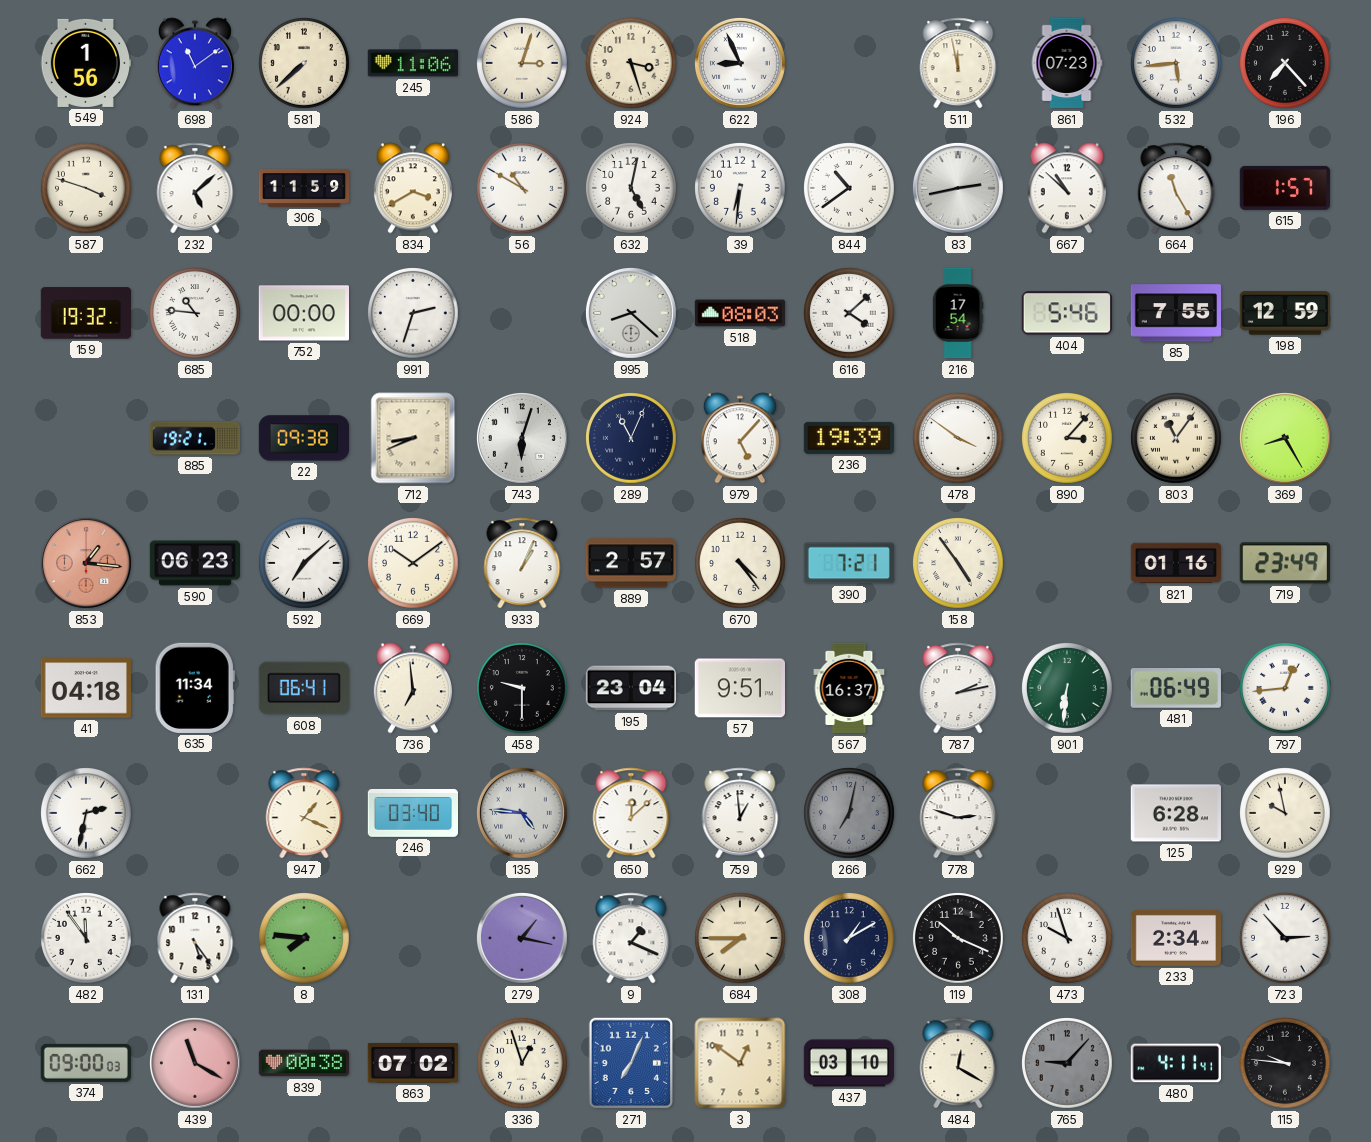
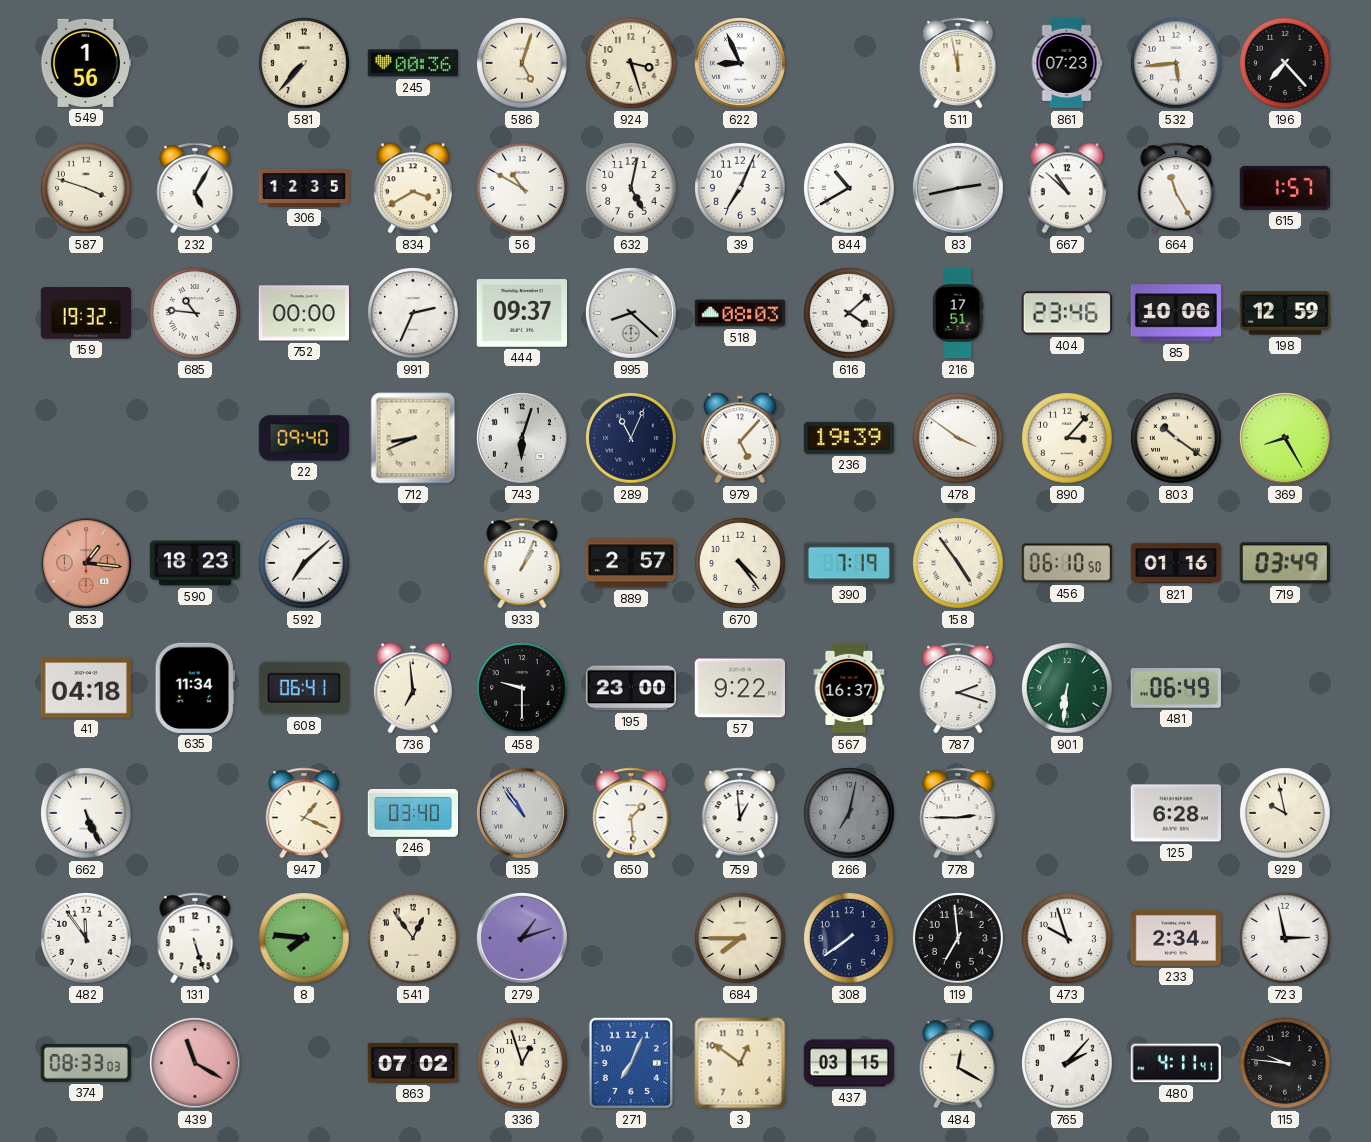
698: 11:09 -> none
581: 7:38 -> 7:37
245: 11:06 -> 00:36
586: 3:03 -> 5:03
232: 5:08 -> 5:05
306: 11:59 -> 12:35
39: 6:31 -> 7:04
844: 10:39 -> 10:40
991: 2:33 -> 2:34
444: none -> 09:37
216: 17:54 -> 17:51
404: 5:46 -> 23:46
85: 7:55 -> 10:06
885: 19:21 -> none
22: 09:38 -> 09:40
803: 11:06 -> 10:21
590: 06:23 -> 18:23
669: 10:09 -> none
390: 7:21 -> 7:19
456: none -> 06:10
719: 23:49 -> 03:49
195: 23:04 -> 23:00
57: 9:51 -> 9:22
787: 2:13 -> 2:18
797: 12:44 -> none
662: 2:32 -> 5:26
135: 4:46 -> 10:54
650: 12:08 -> 1:29
778: 2:48 -> 2:45
131: 5:24 -> 5:27
541: none -> 12:54
279: 1:17 -> 1:12
9: 1:19 -> none
308: 1:10 -> 7:39
119: 10:19 -> 6:59
723: 2:53 -> 2:58
374: 09:00 -> 08:33
839: 00:38 -> none
437: 03:10 -> 03:15
765: 9:07 -> 2:07
765 dial: grey -> white
